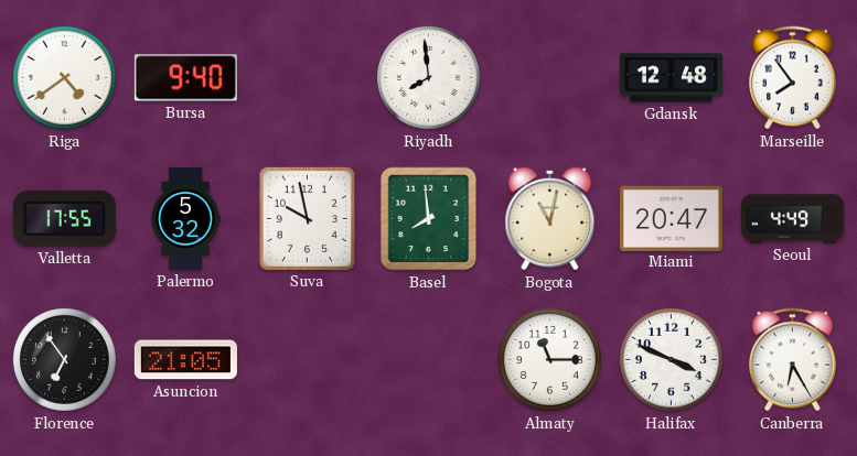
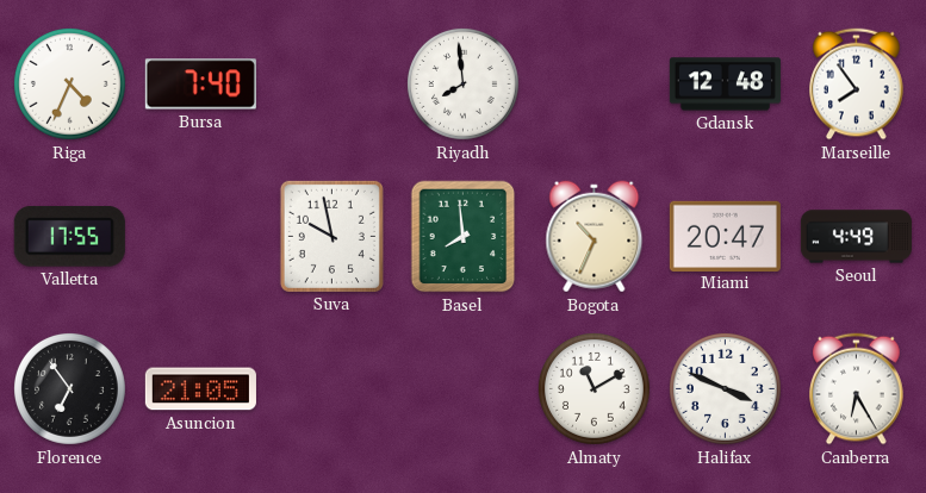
Riga: 4:39 -> 4:34
Bursa: 9:40 -> 7:40
Palermo: 5:32 -> none
Bogota: 11:02 -> 10:34
Almaty: 11:15 -> 11:10
